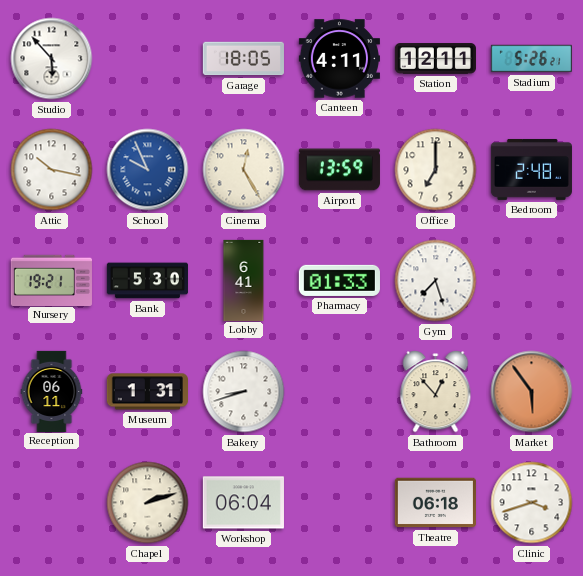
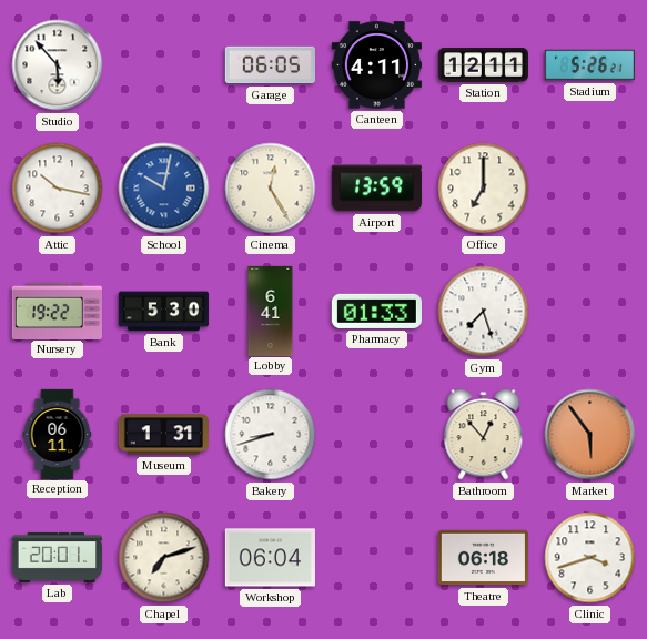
Garage: 18:05 -> 06:05
School: 9:56 -> 10:02
Bedroom: 2:48 -> none
Nursery: 19:21 -> 19:22
Lab: none -> 20:01
Chapel: 2:12 -> 7:12
